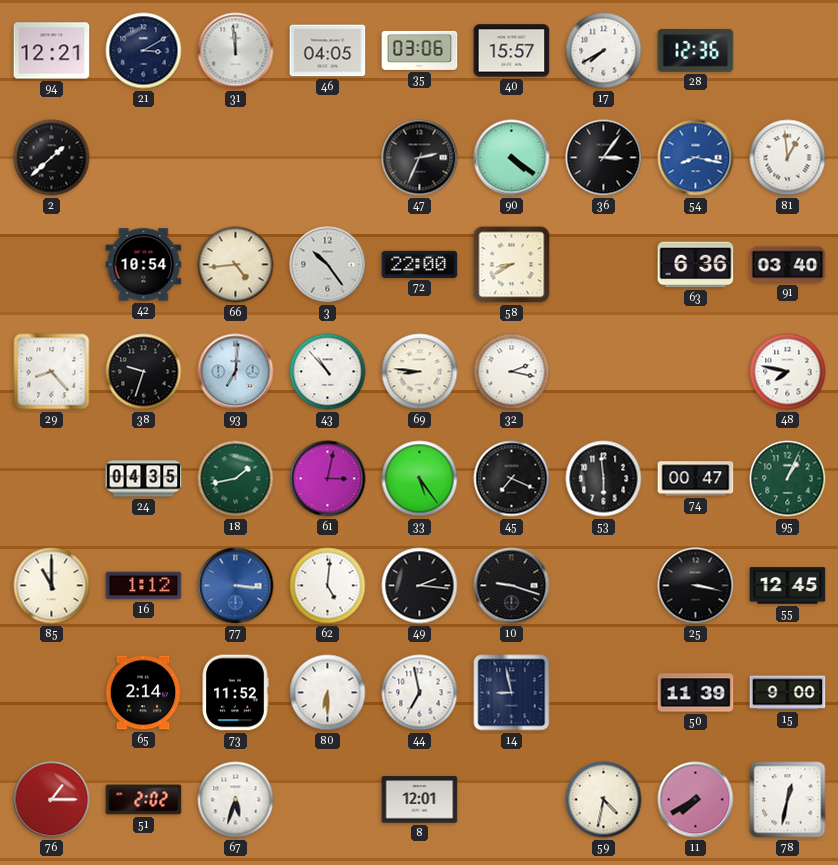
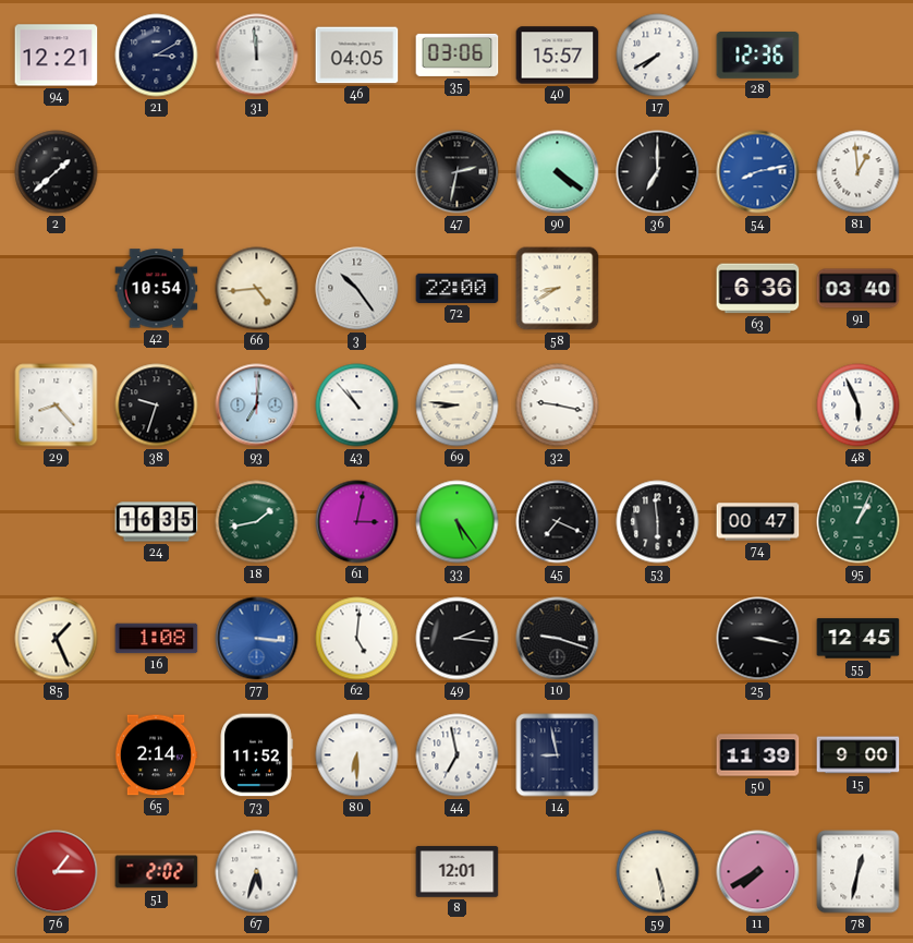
47: 2:34 -> 2:32
36: 3:06 -> 7:00
54: 8:17 -> 8:13
32: 2:17 -> 9:17
48: 7:47 -> 5:56
24: 04:35 -> 16:35
85: 11:00 -> 1:26
16: 1:12 -> 1:08
59: 4:32 -> 5:28
